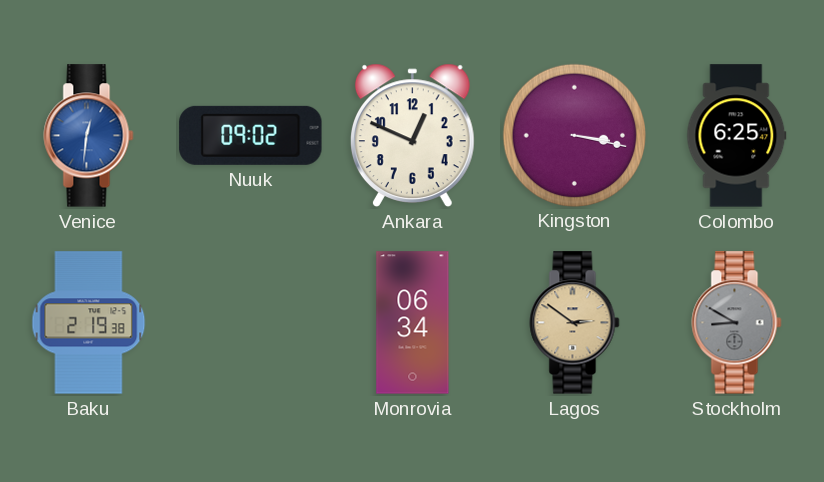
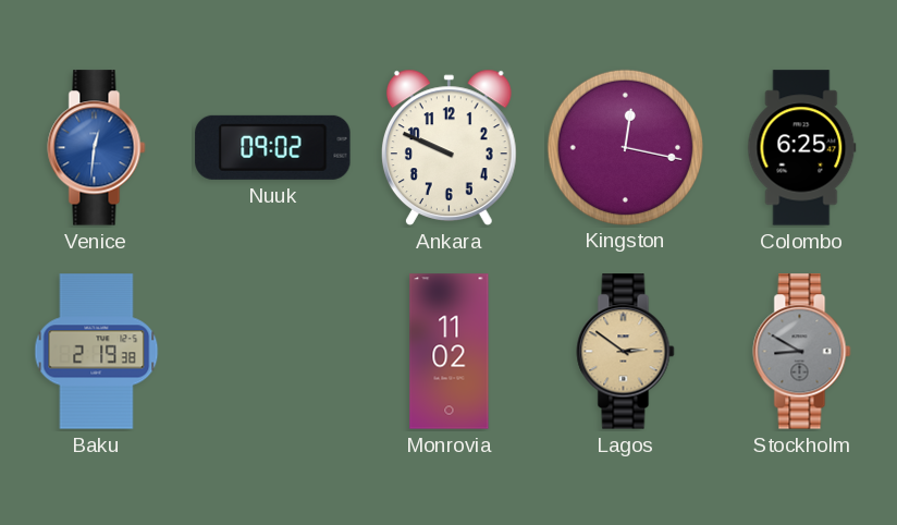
Ankara: 12:49 -> 9:49
Kingston: 3:17 -> 12:17
Monrovia: 06:34 -> 11:02
